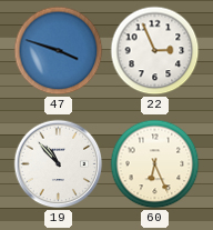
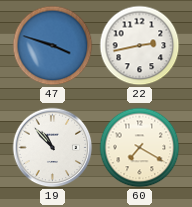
22: 2:56 -> 2:43
60: 6:26 -> 7:20
